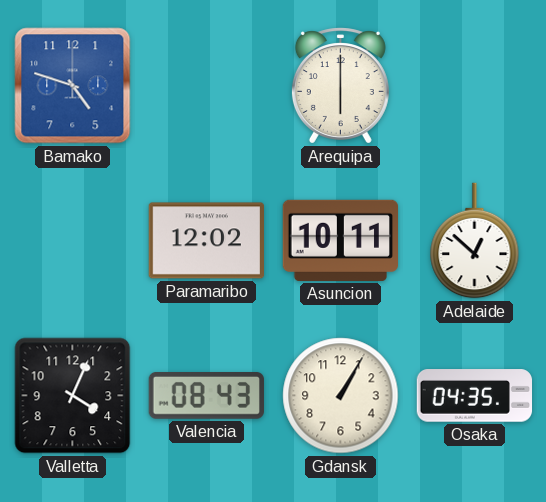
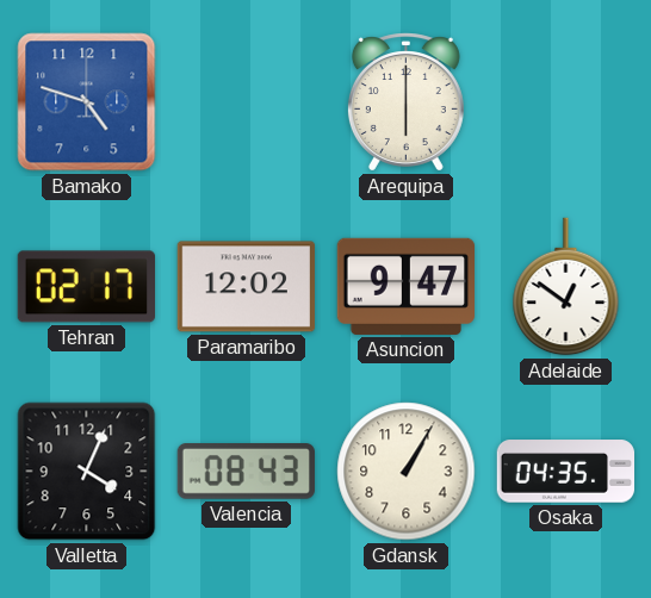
Tehran: none -> 02:17
Asuncion: 10:11 -> 9:47
Adelaide: 12:52 -> 12:51
